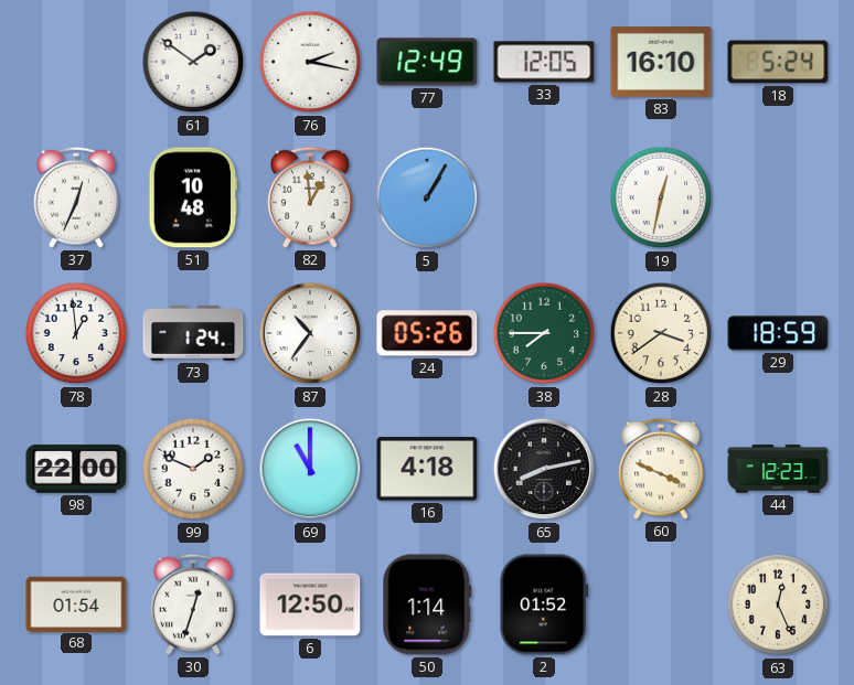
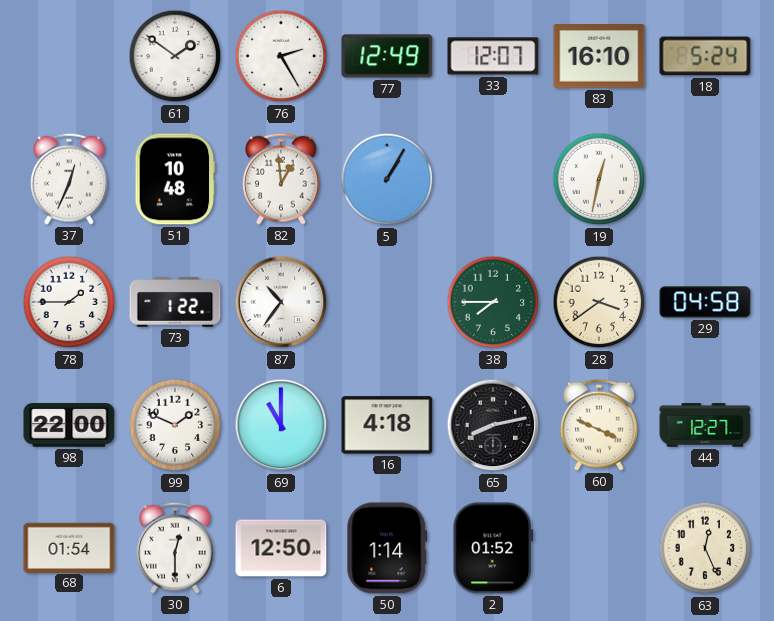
76: 2:17 -> 2:25
33: 12:05 -> 12:07
78: 12:59 -> 1:45
73: 1:24 -> 1:22
24: 05:26 -> none
29: 18:59 -> 04:58
44: 12:23 -> 12:27
30: 12:33 -> 12:30
